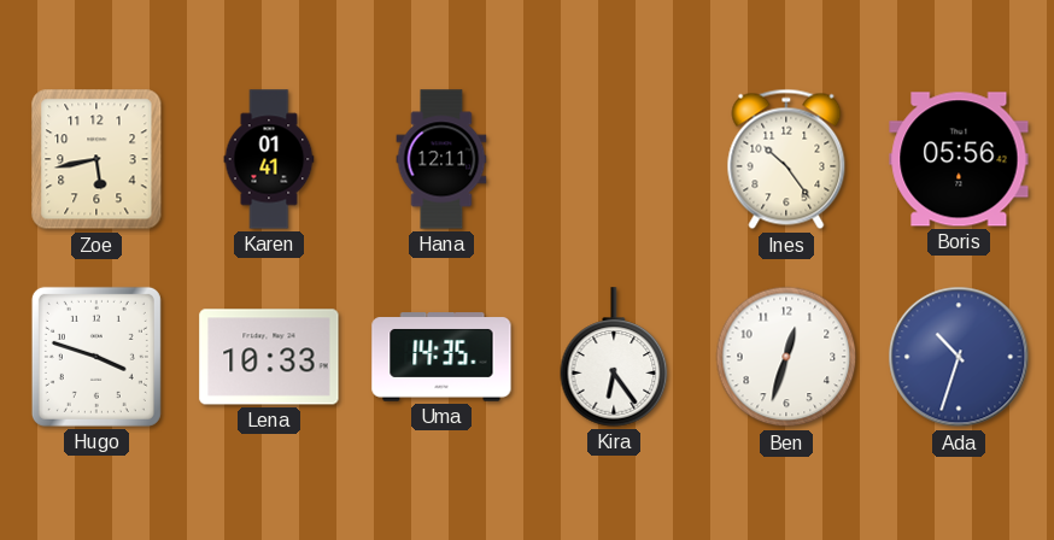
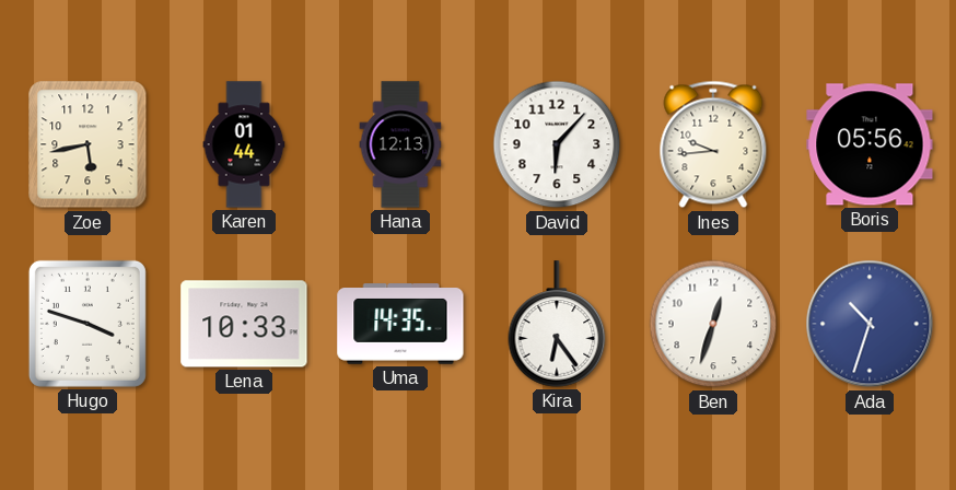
Karen: 01:41 -> 01:44
Hana: 12:11 -> 12:13
David: none -> 6:07
Ines: 10:24 -> 9:44
